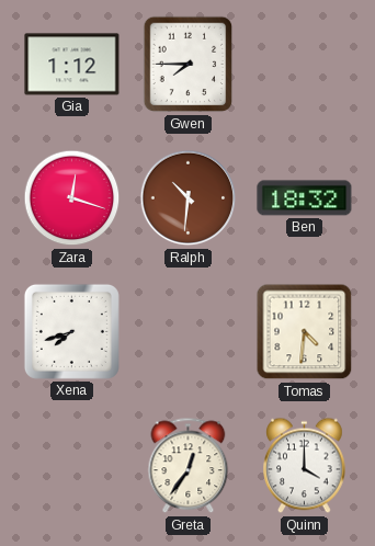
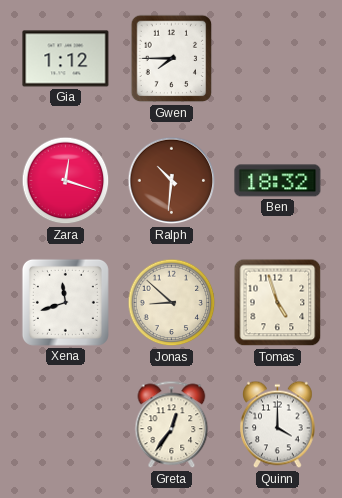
Xena: 7:42 -> 11:42
Jonas: none -> 8:52
Tomas: 4:31 -> 4:57
